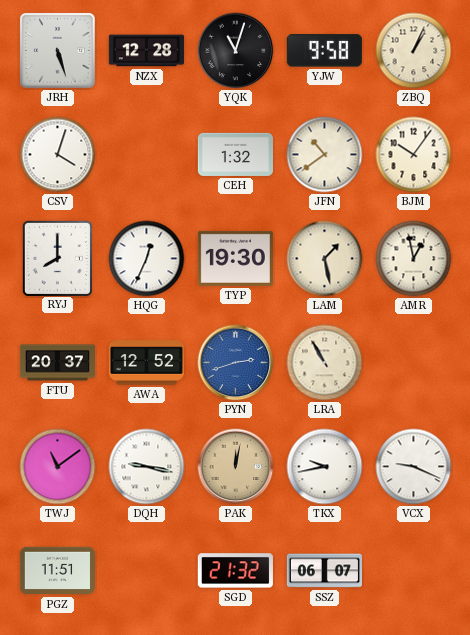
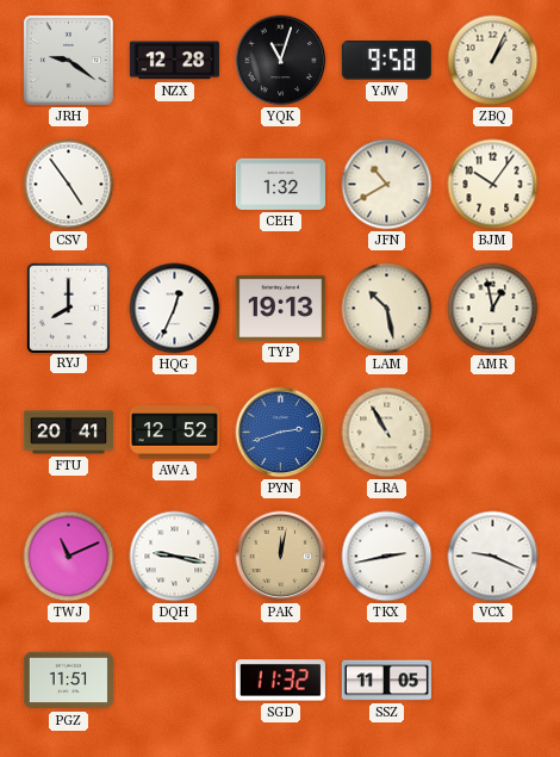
JRH: 5:27 -> 9:21
CSV: 4:03 -> 4:54
JFN: 10:39 -> 10:40
TYP: 19:30 -> 19:13
LAM: 1:28 -> 10:28
FTU: 20:37 -> 20:41
TWJ: 11:09 -> 11:11
TKX: 9:43 -> 2:43
SGD: 21:32 -> 11:32
SSZ: 06:07 -> 11:05
